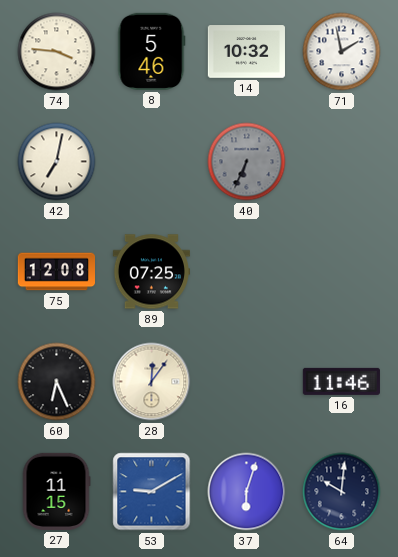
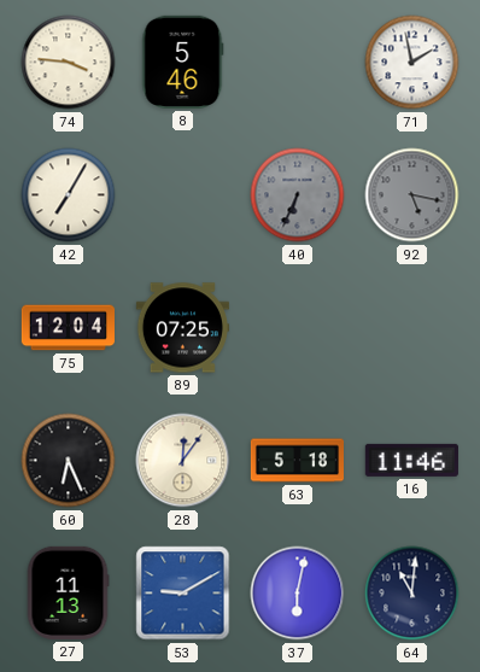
14: 10:32 -> none
42: 7:02 -> 7:05
92: none -> 5:17
75: 12:08 -> 12:04
63: none -> 5:18
27: 11:15 -> 11:13
37: 6:03 -> 6:02
64: 10:01 -> 11:01
